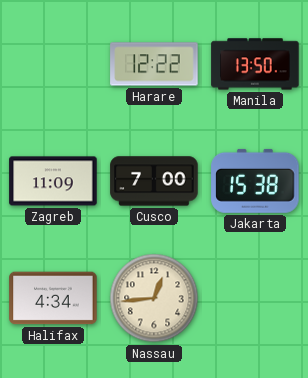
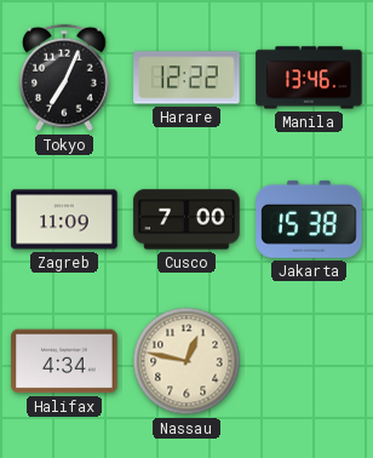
Tokyo: none -> 7:04
Manila: 13:50 -> 13:46
Nassau: 12:44 -> 12:47
